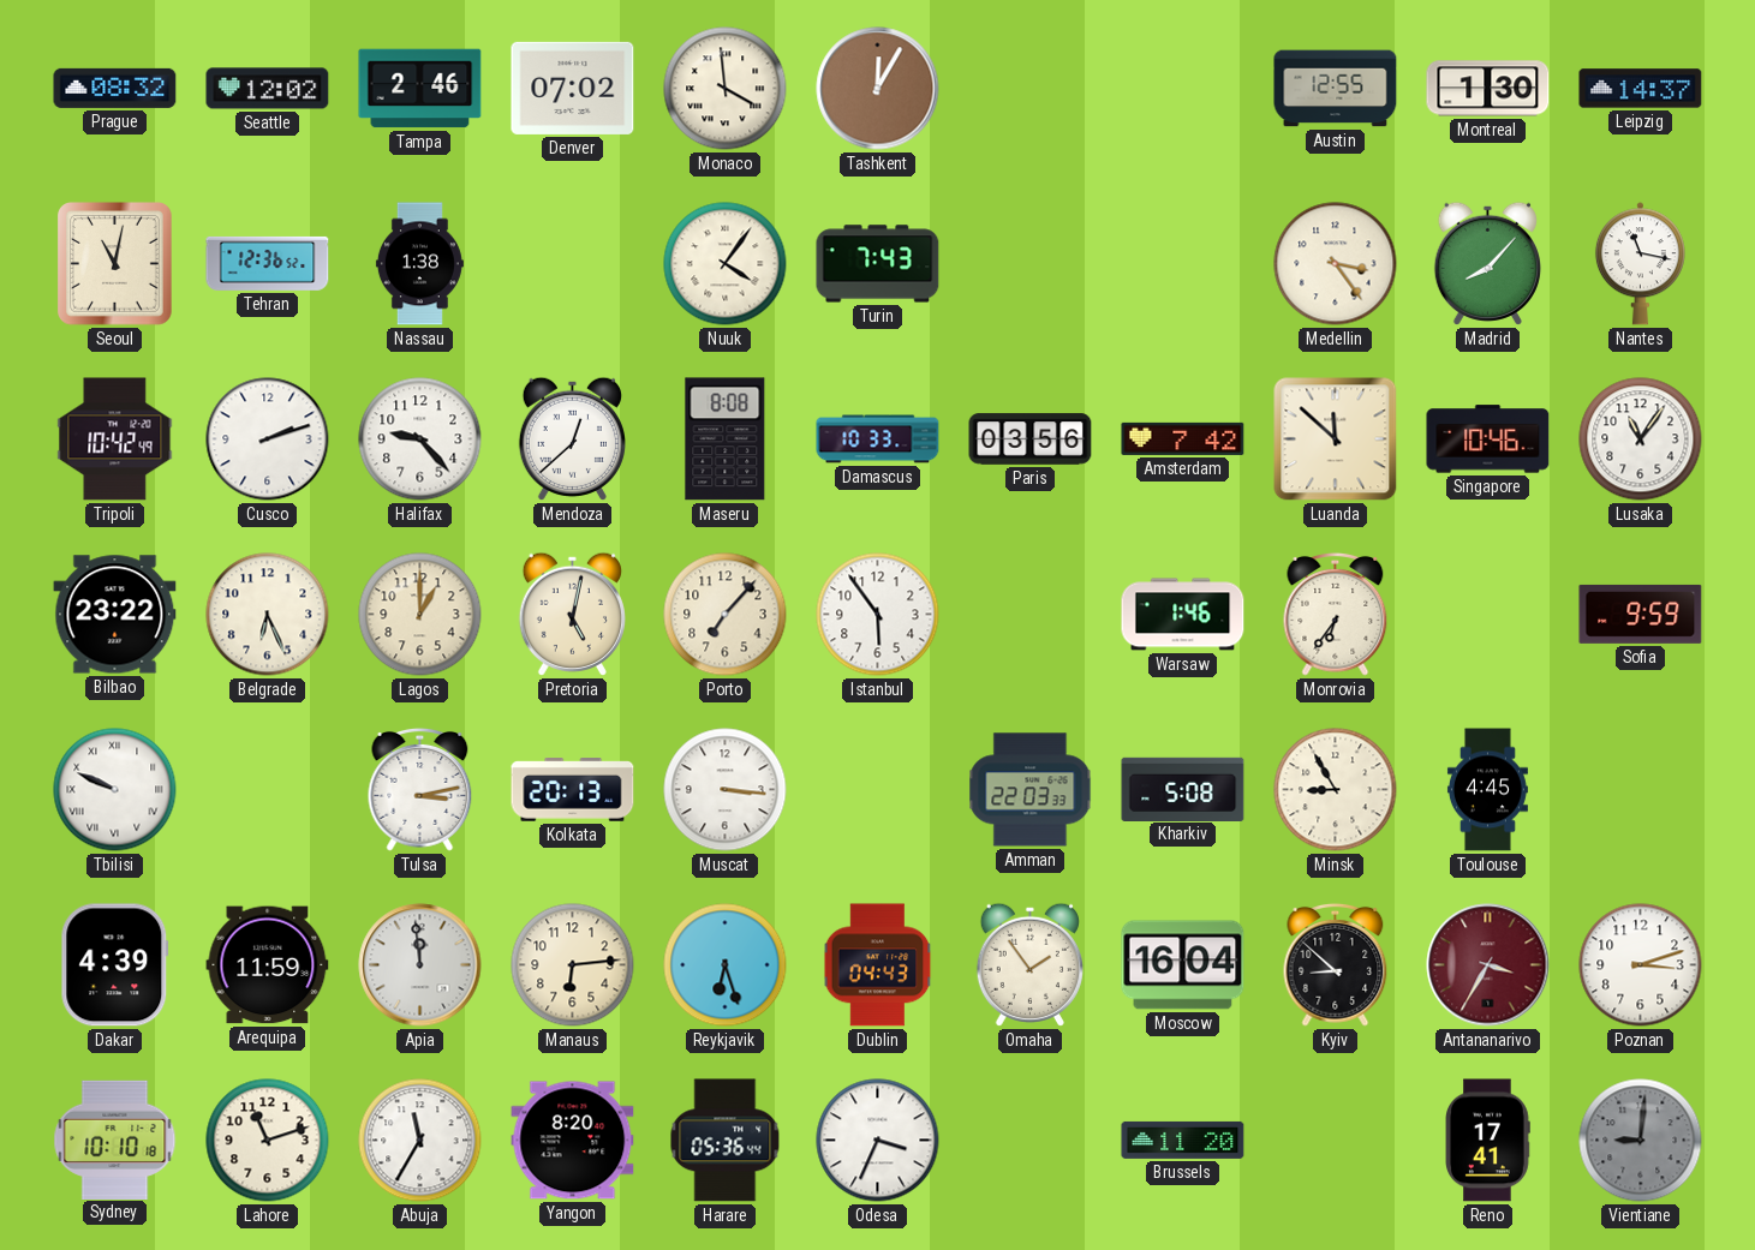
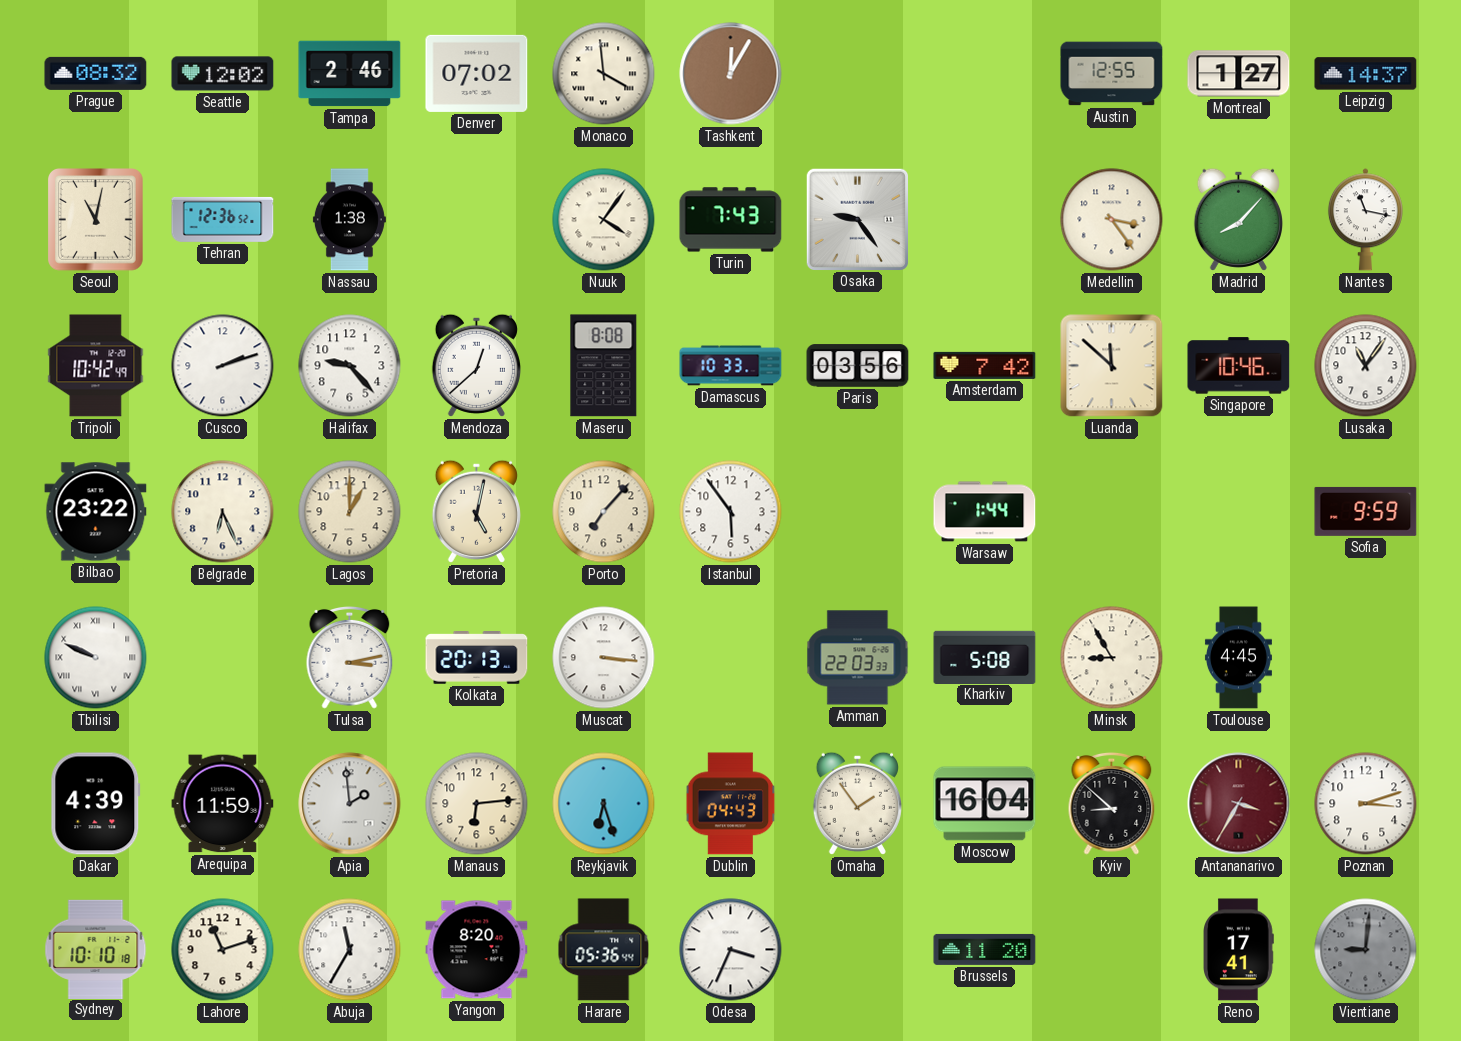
Montreal: 1:30 -> 1:27
Osaka: none -> 9:24
Warsaw: 1:46 -> 1:44
Monrovia: 6:36 -> none
Apia: 11:59 -> 1:59
